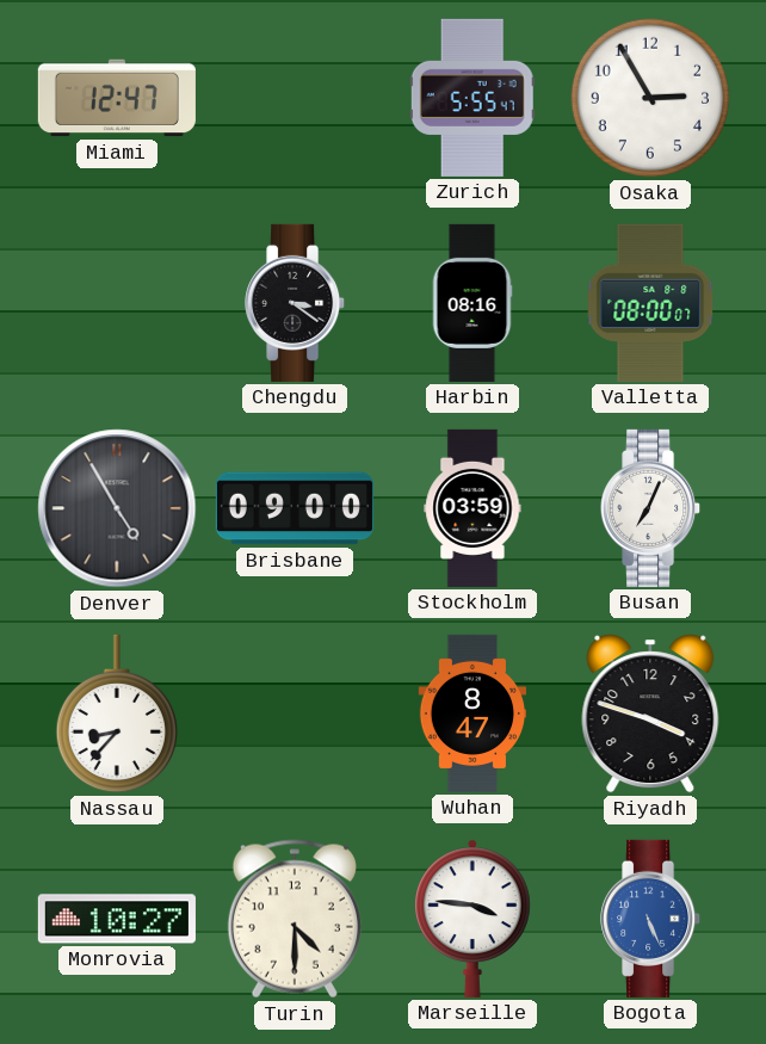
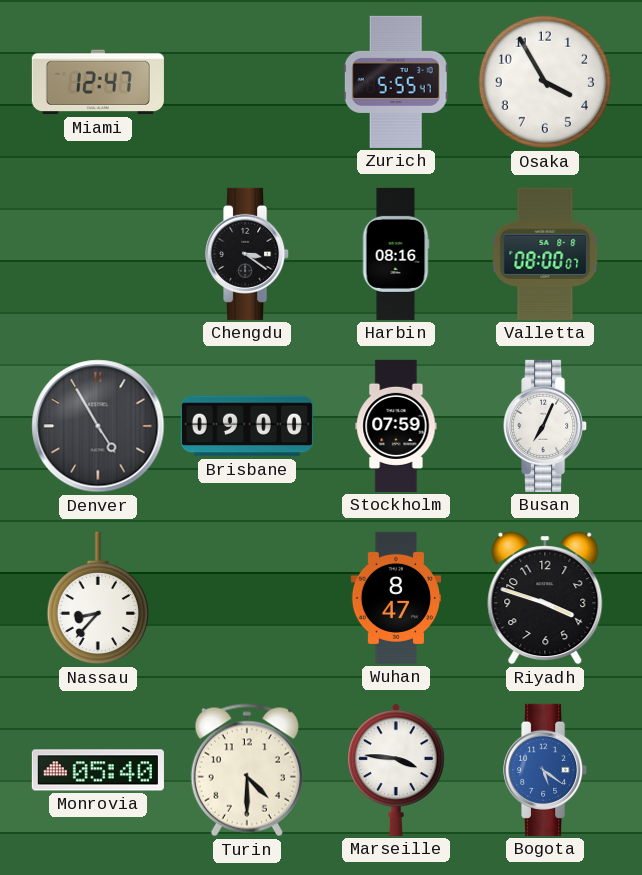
Osaka: 2:55 -> 3:55
Stockholm: 03:59 -> 07:59
Monrovia: 10:27 -> 05:40
Bogota: 5:26 -> 5:21
